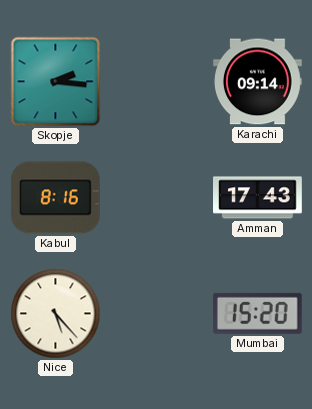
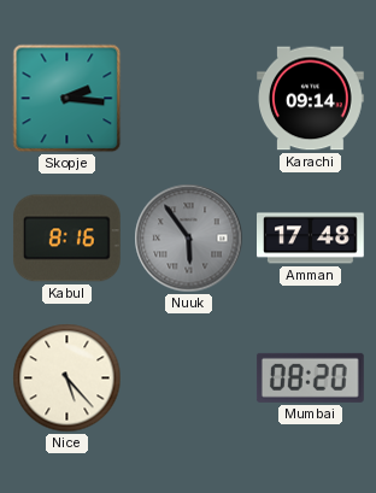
Nuuk: none -> 5:54
Amman: 17:43 -> 17:48
Mumbai: 15:20 -> 08:20
